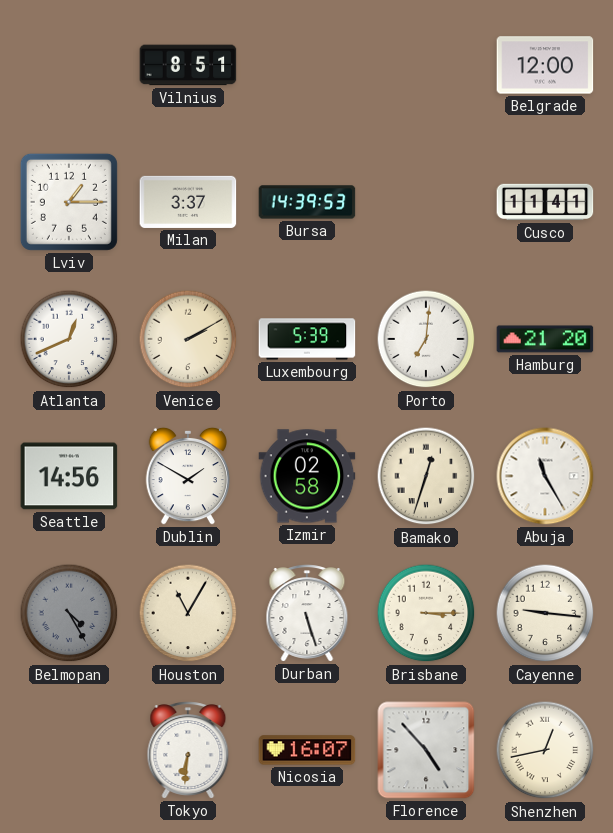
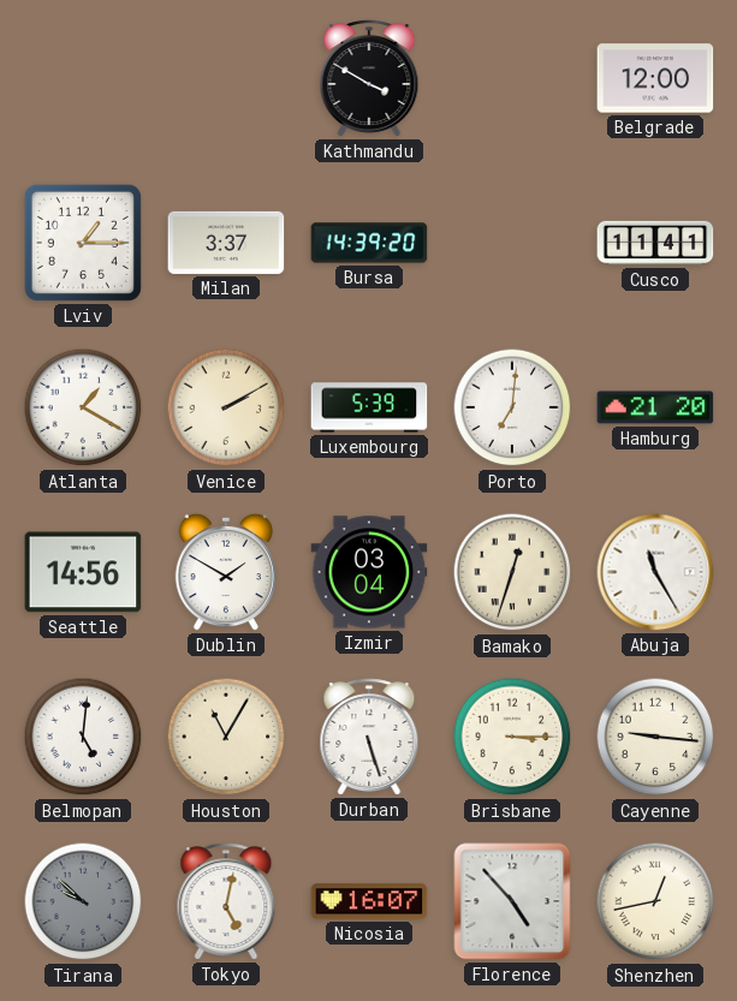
Vilnius: 8:51 -> none
Kathmandu: none -> 3:50
Bursa: 14:39:53 -> 14:39:20
Atlanta: 12:41 -> 1:20
Izmir: 02:58 -> 03:04
Belmopan: 4:25 -> 5:01
Belmopan dial: grey -> white
Tirana: none -> 9:52
Tokyo: 6:31 -> 5:02
